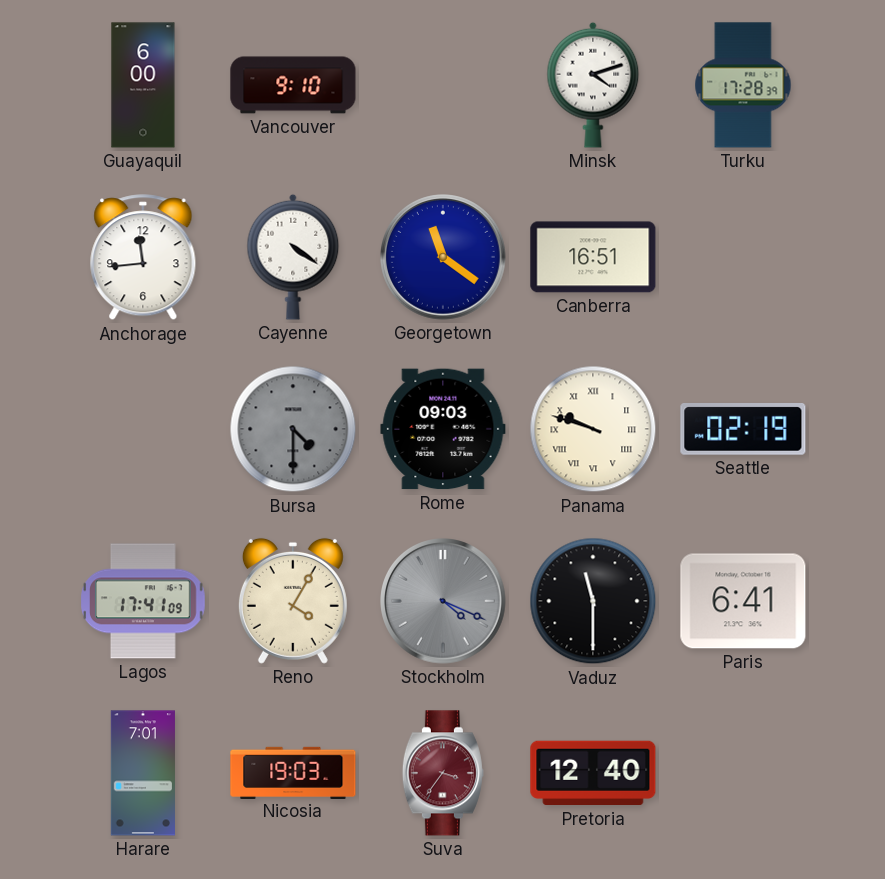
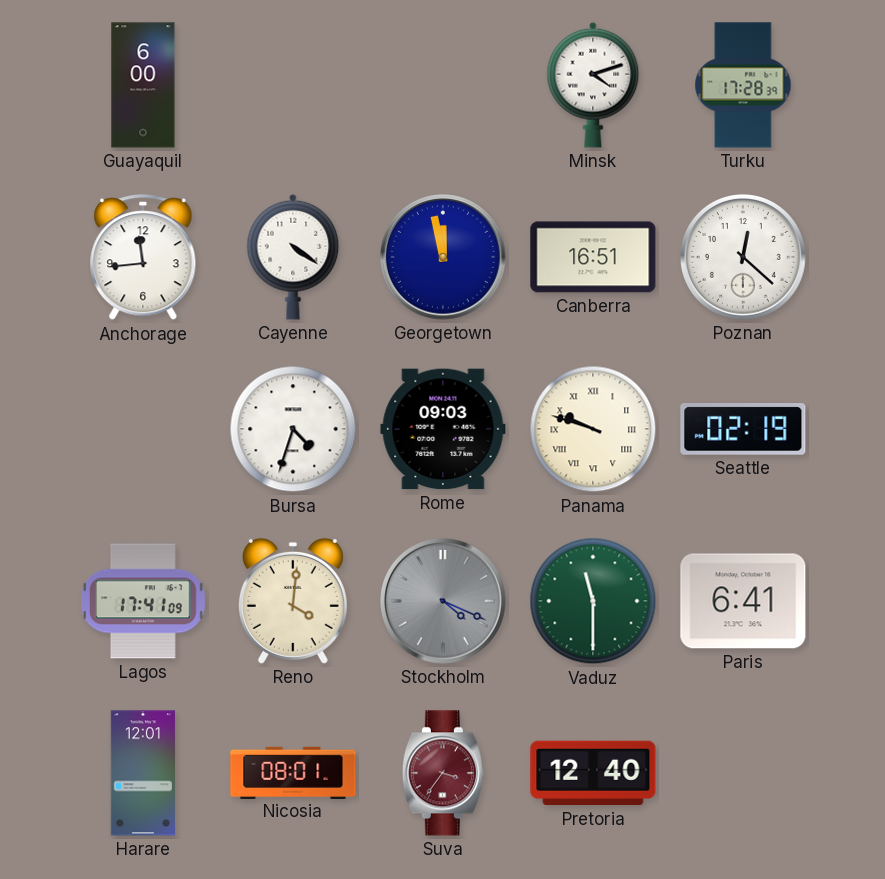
Vancouver: 9:10 -> none
Georgetown: 11:21 -> 11:58
Poznan: none -> 12:22
Bursa: 4:30 -> 4:33
Bursa dial: grey -> white
Reno: 4:05 -> 4:01
Vaduz dial: black -> green
Harare: 7:01 -> 12:01
Nicosia: 19:03 -> 08:01
